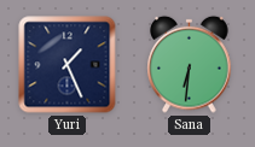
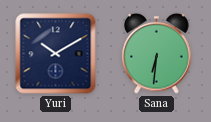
Yuri: 1:26 -> 10:10
